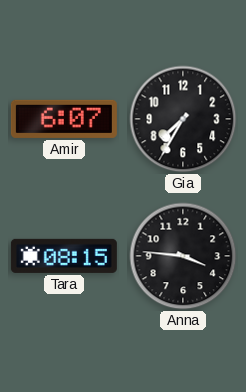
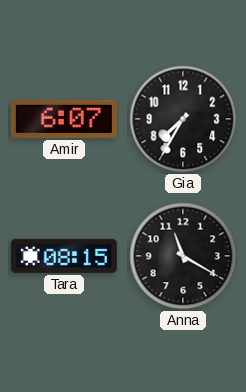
Anna: 3:46 -> 11:20
